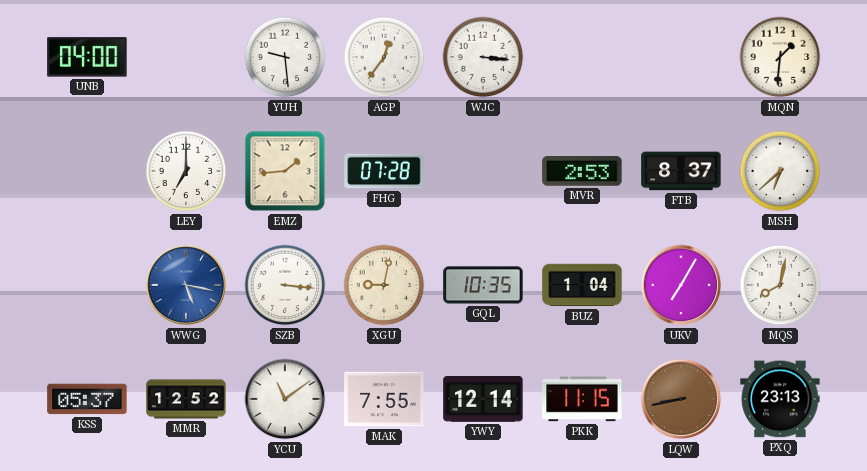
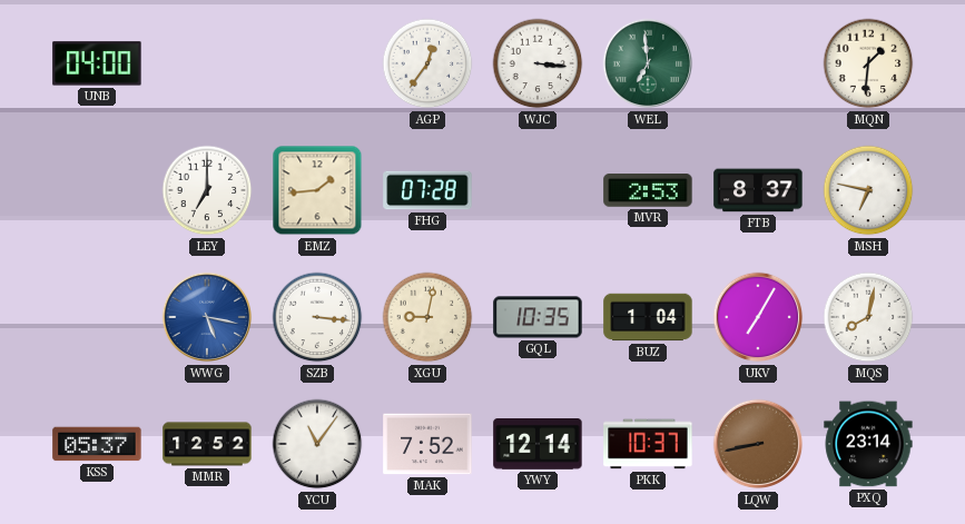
YUH: 9:29 -> none
WEL: none -> 6:59
MSH: 6:38 -> 6:47
YCU: 11:09 -> 11:06
MAK: 7:55 -> 7:52
PKK: 11:15 -> 10:37
PXQ: 23:13 -> 23:14
